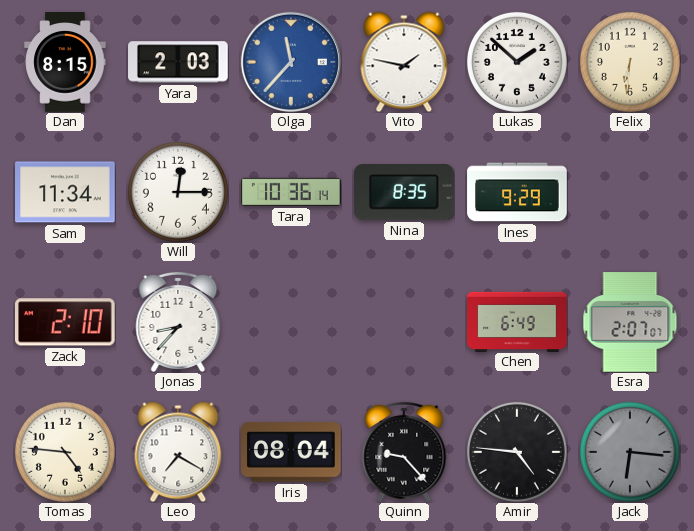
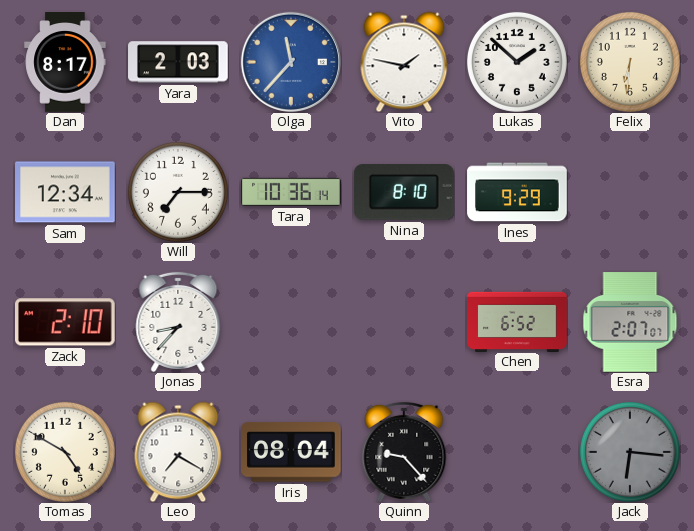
Dan: 8:15 -> 8:17
Sam: 11:34 -> 12:34
Will: 12:15 -> 7:15
Nina: 8:35 -> 8:10
Chen: 6:49 -> 6:52
Tomas: 4:46 -> 4:50
Amir: 4:46 -> none
